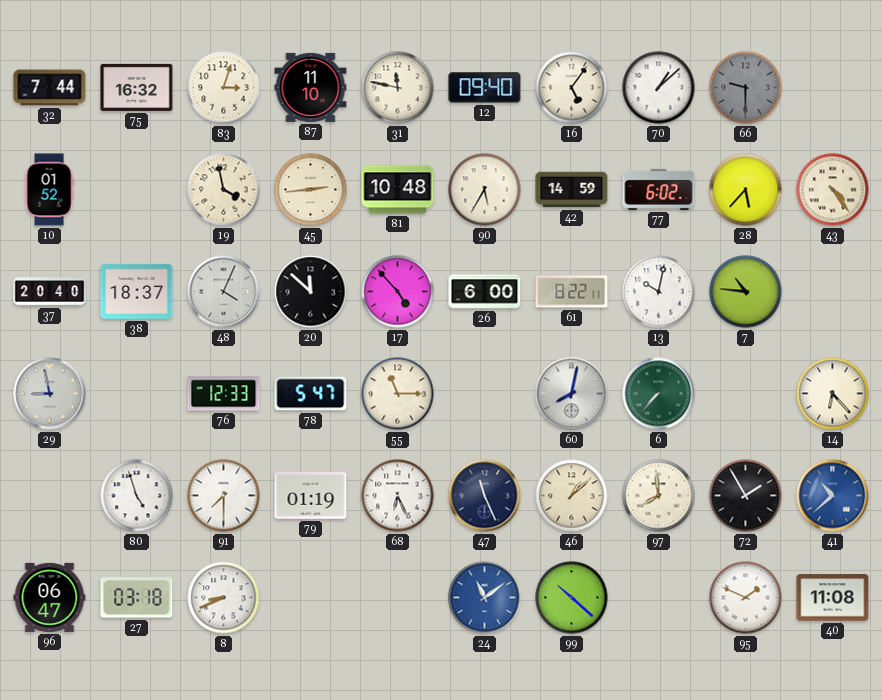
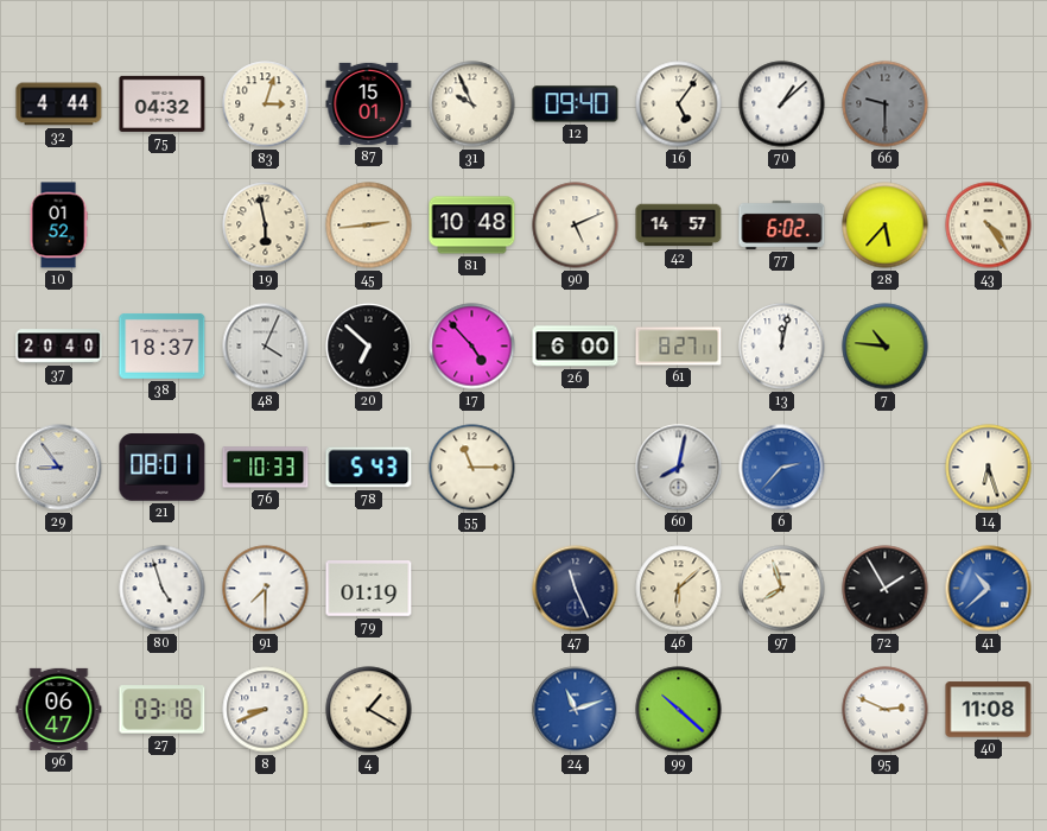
32: 7:44 -> 4:44
75: 16:32 -> 04:32
87: 11:10 -> 15:01
31: 11:47 -> 9:56
19: 3:58 -> 5:58
90: 5:35 -> 5:11
42: 14:59 -> 14:57
20: 11:52 -> 6:52
61: 8:22 -> 8:27
13: 10:02 -> 12:02
29: 8:58 -> 8:54
21: none -> 08:01
76: 12:33 -> 10:33
78: 5:47 -> 5:43
6: 7:37 -> 2:37
6 dial: green -> blue
14: 6:23 -> 6:27
68: 6:26 -> none
46: 1:08 -> 6:08
97: 7:59 -> 7:57
4: none -> 1:20
24: 11:09 -> 11:12
95: 1:49 -> 2:49
